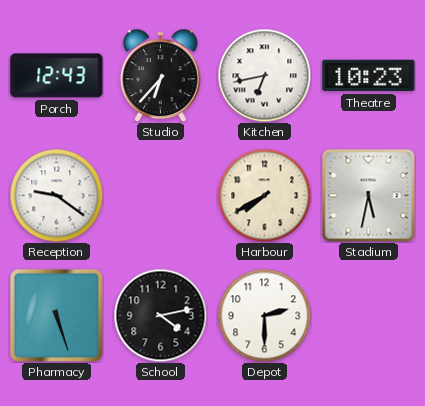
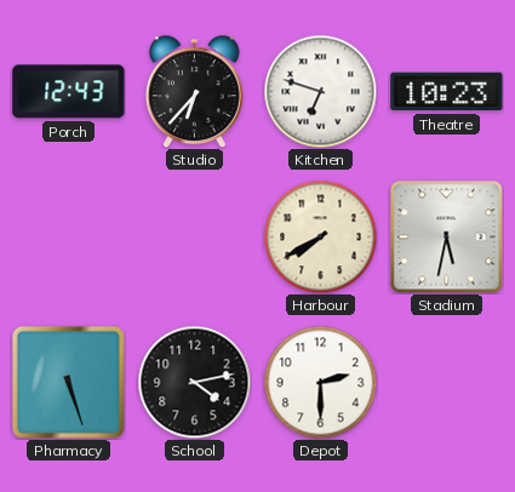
Kitchen: 6:43 -> 6:48
Reception: 9:21 -> none
